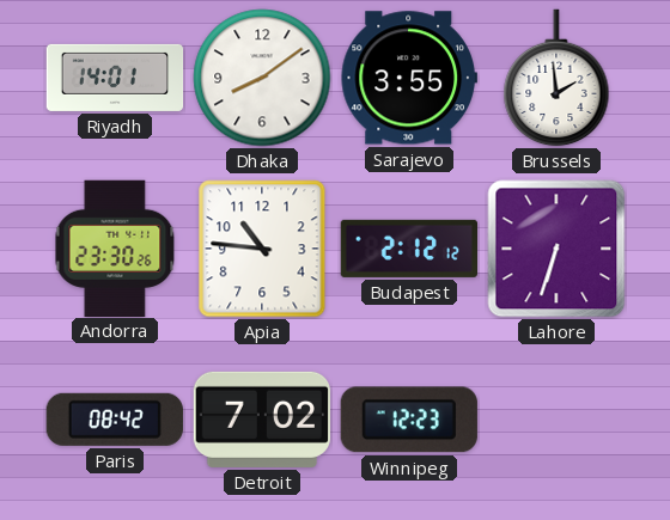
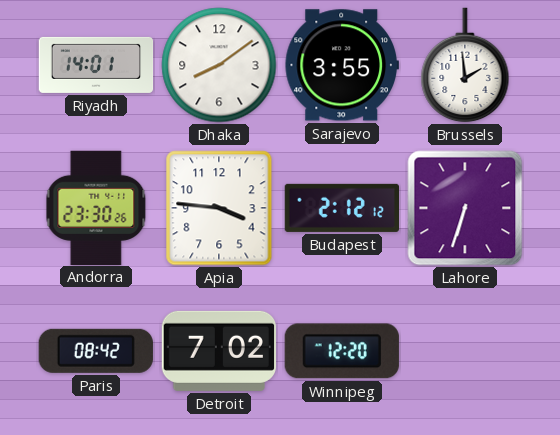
Apia: 10:46 -> 3:46
Winnipeg: 12:23 -> 12:20
